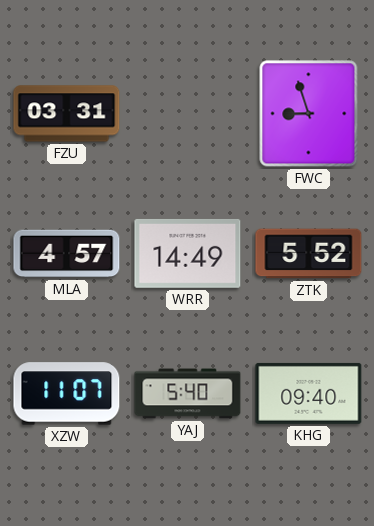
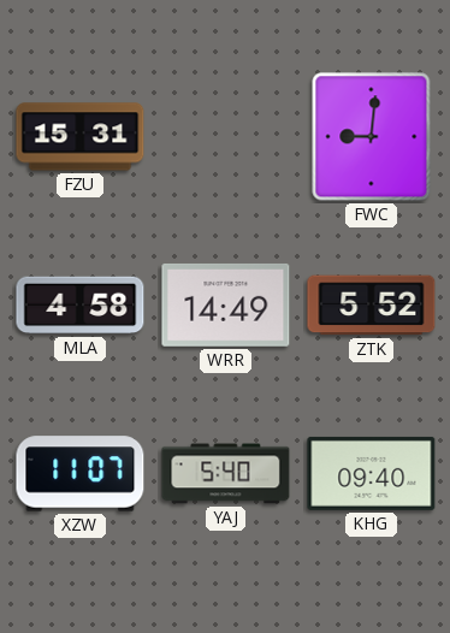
FZU: 03:31 -> 15:31
FWC: 8:57 -> 9:01
MLA: 4:57 -> 4:58
